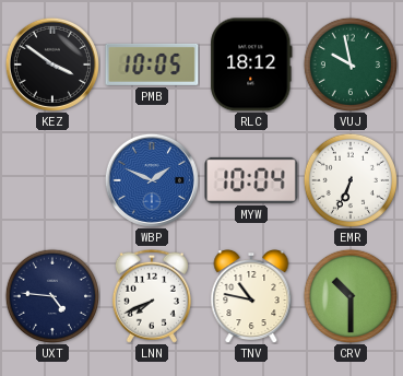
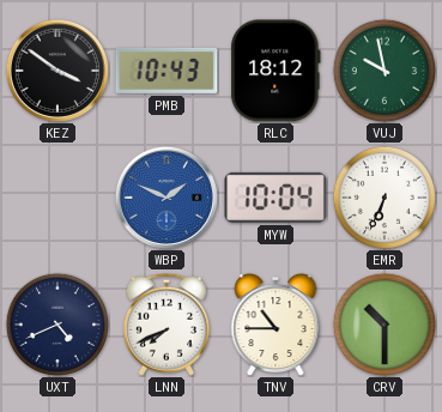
PMB: 10:05 -> 10:43
UXT: 4:46 -> 4:41
TNV: 10:47 -> 10:45
